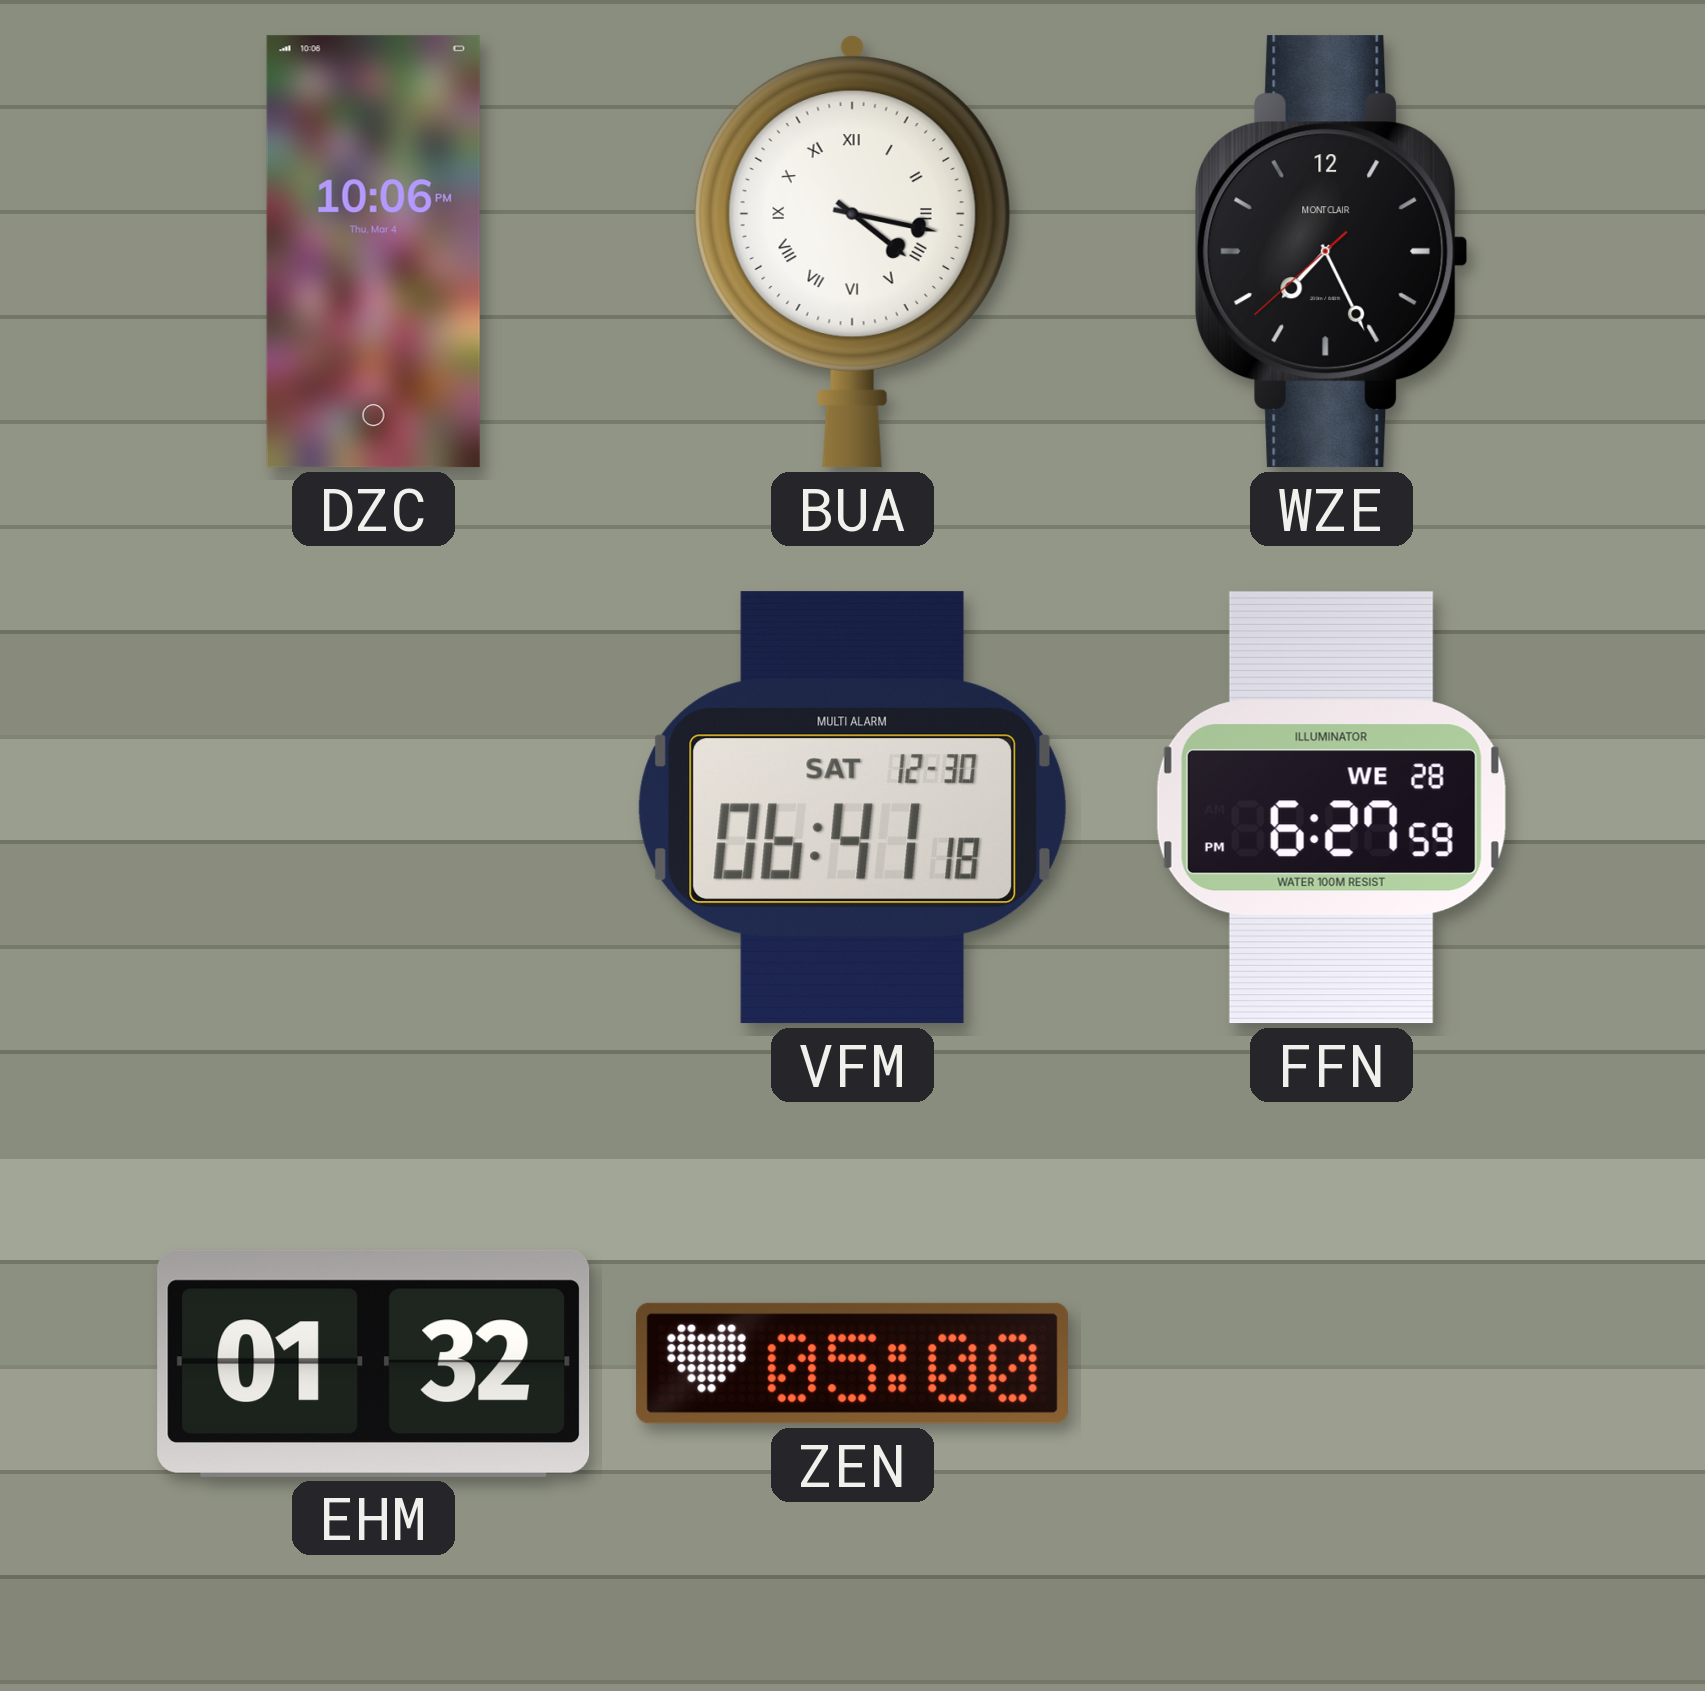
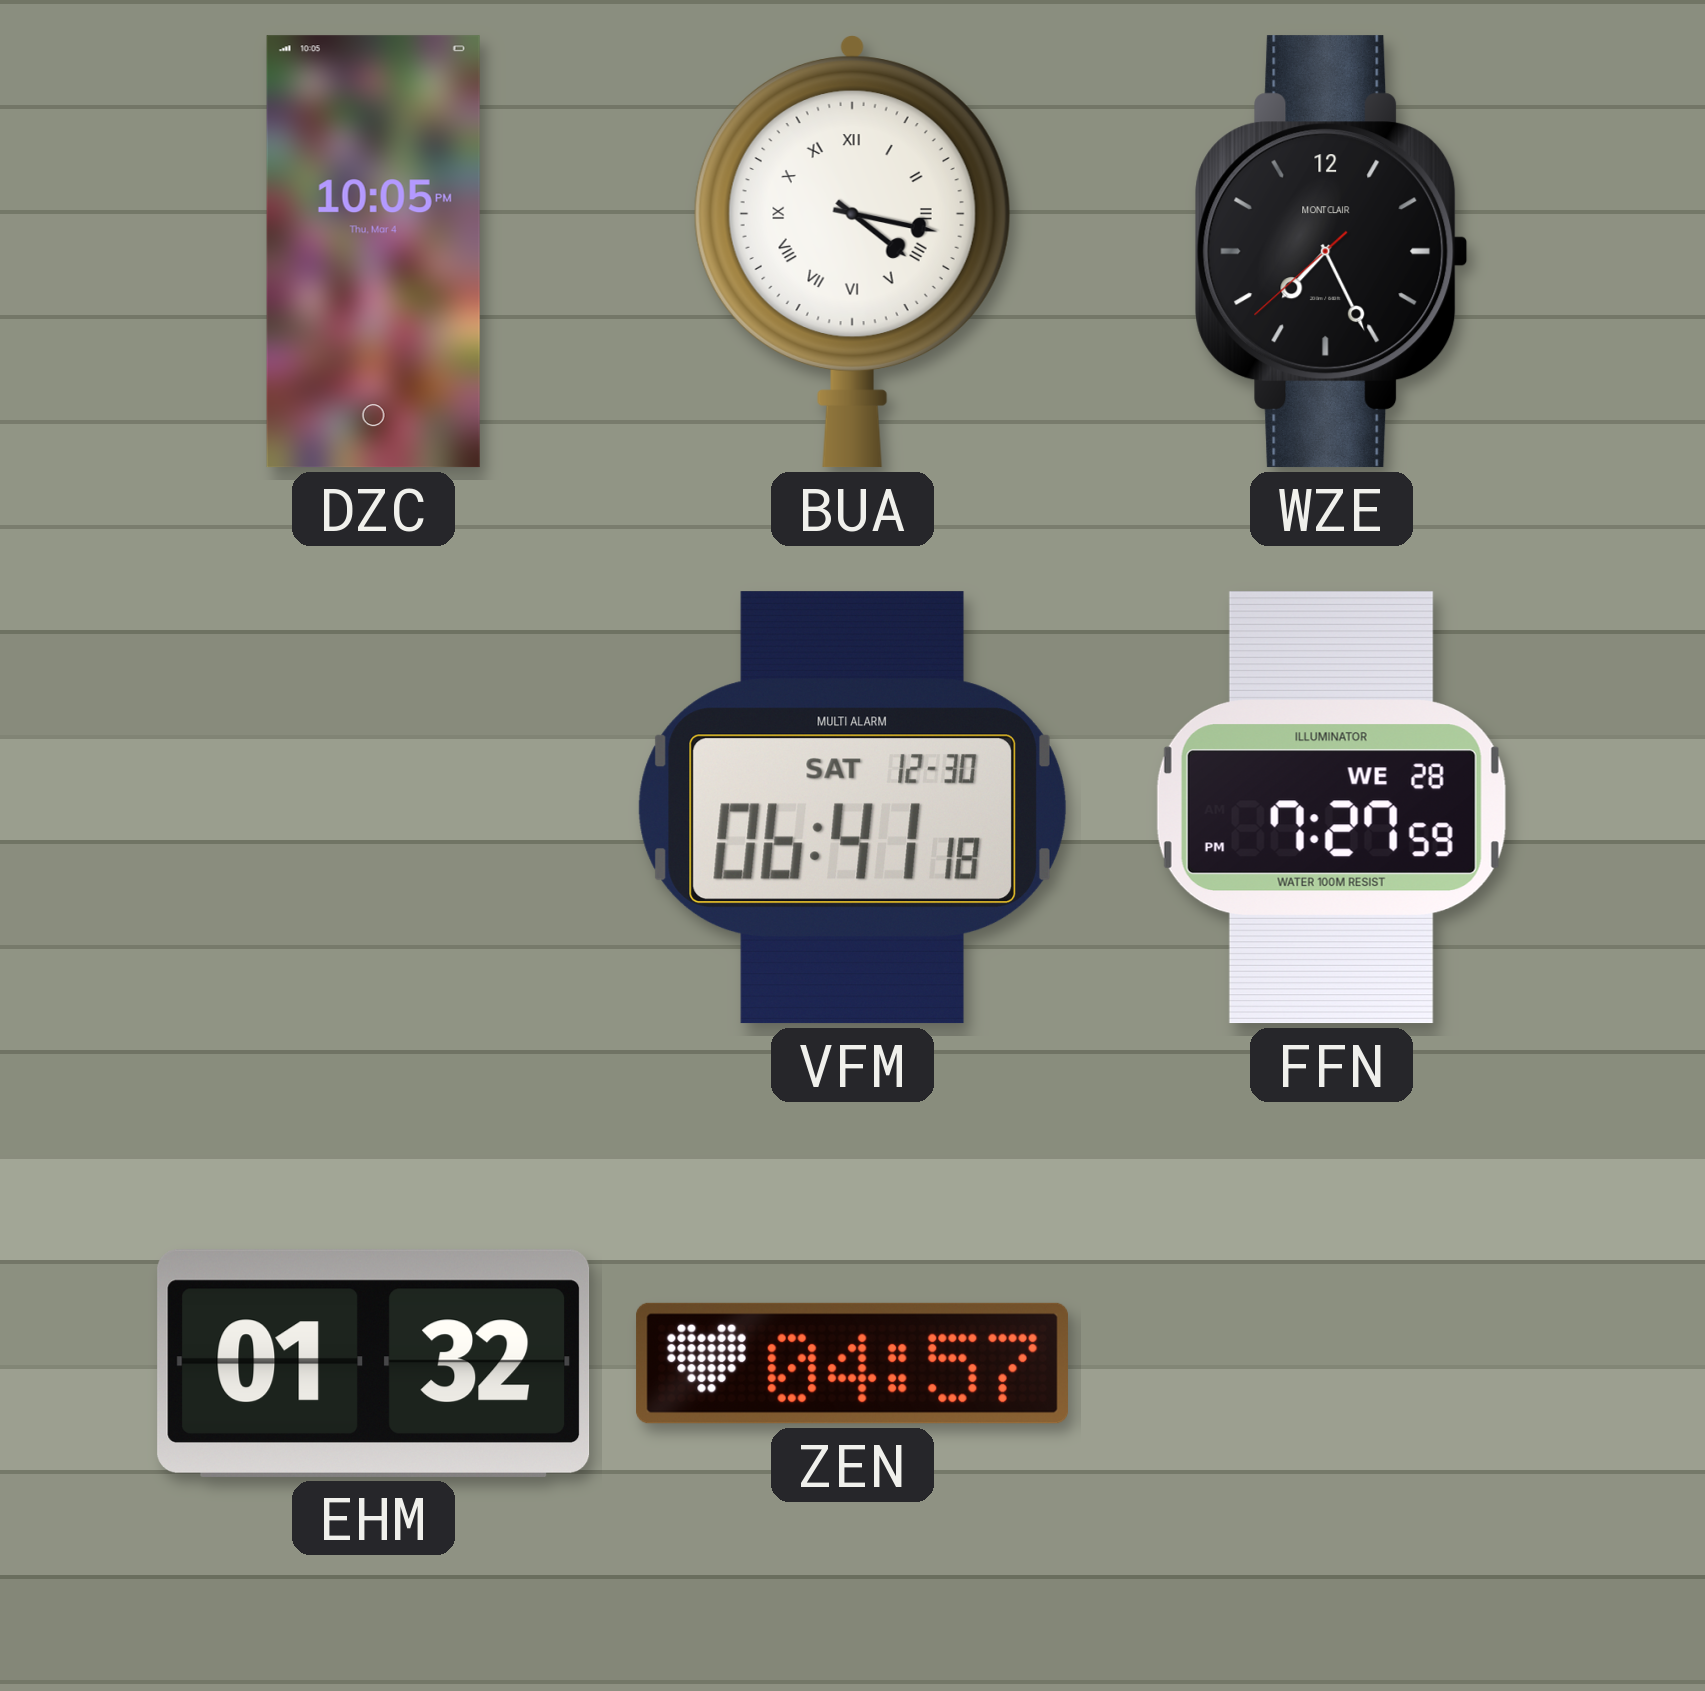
DZC: 10:06 -> 10:05
FFN: 6:27 -> 7:27
ZEN: 05:00 -> 04:57
